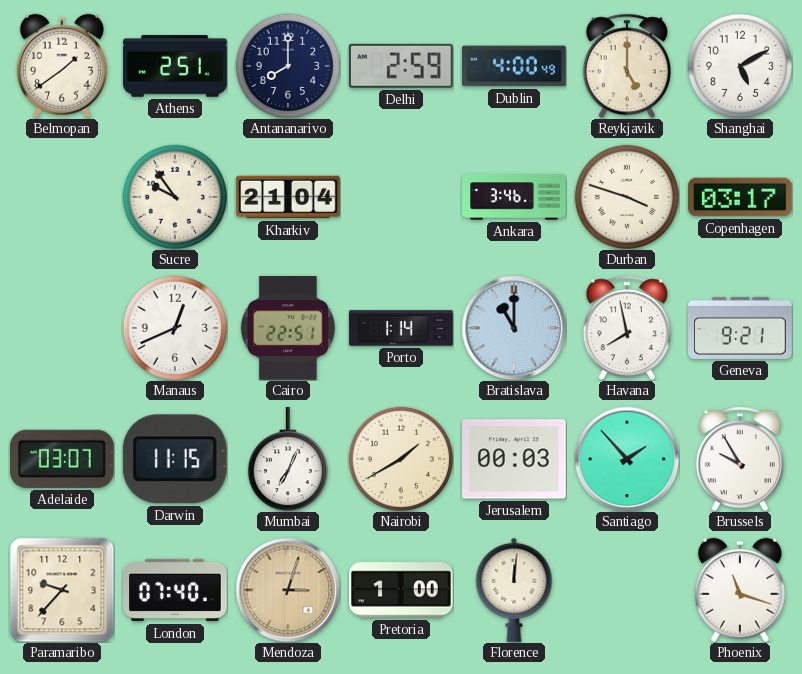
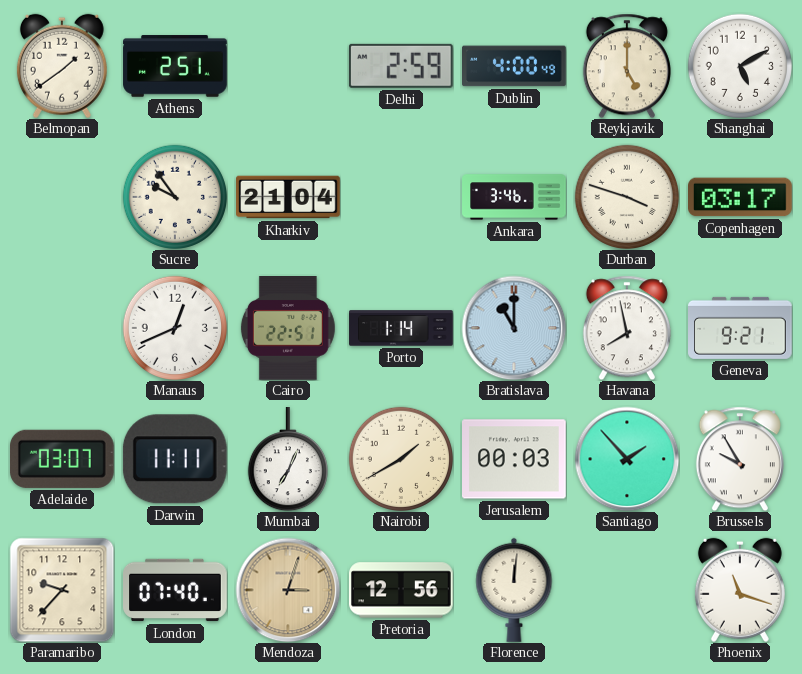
Antananarivo: 8:00 -> none
Darwin: 11:15 -> 11:11
Pretoria: 1:00 -> 12:56
